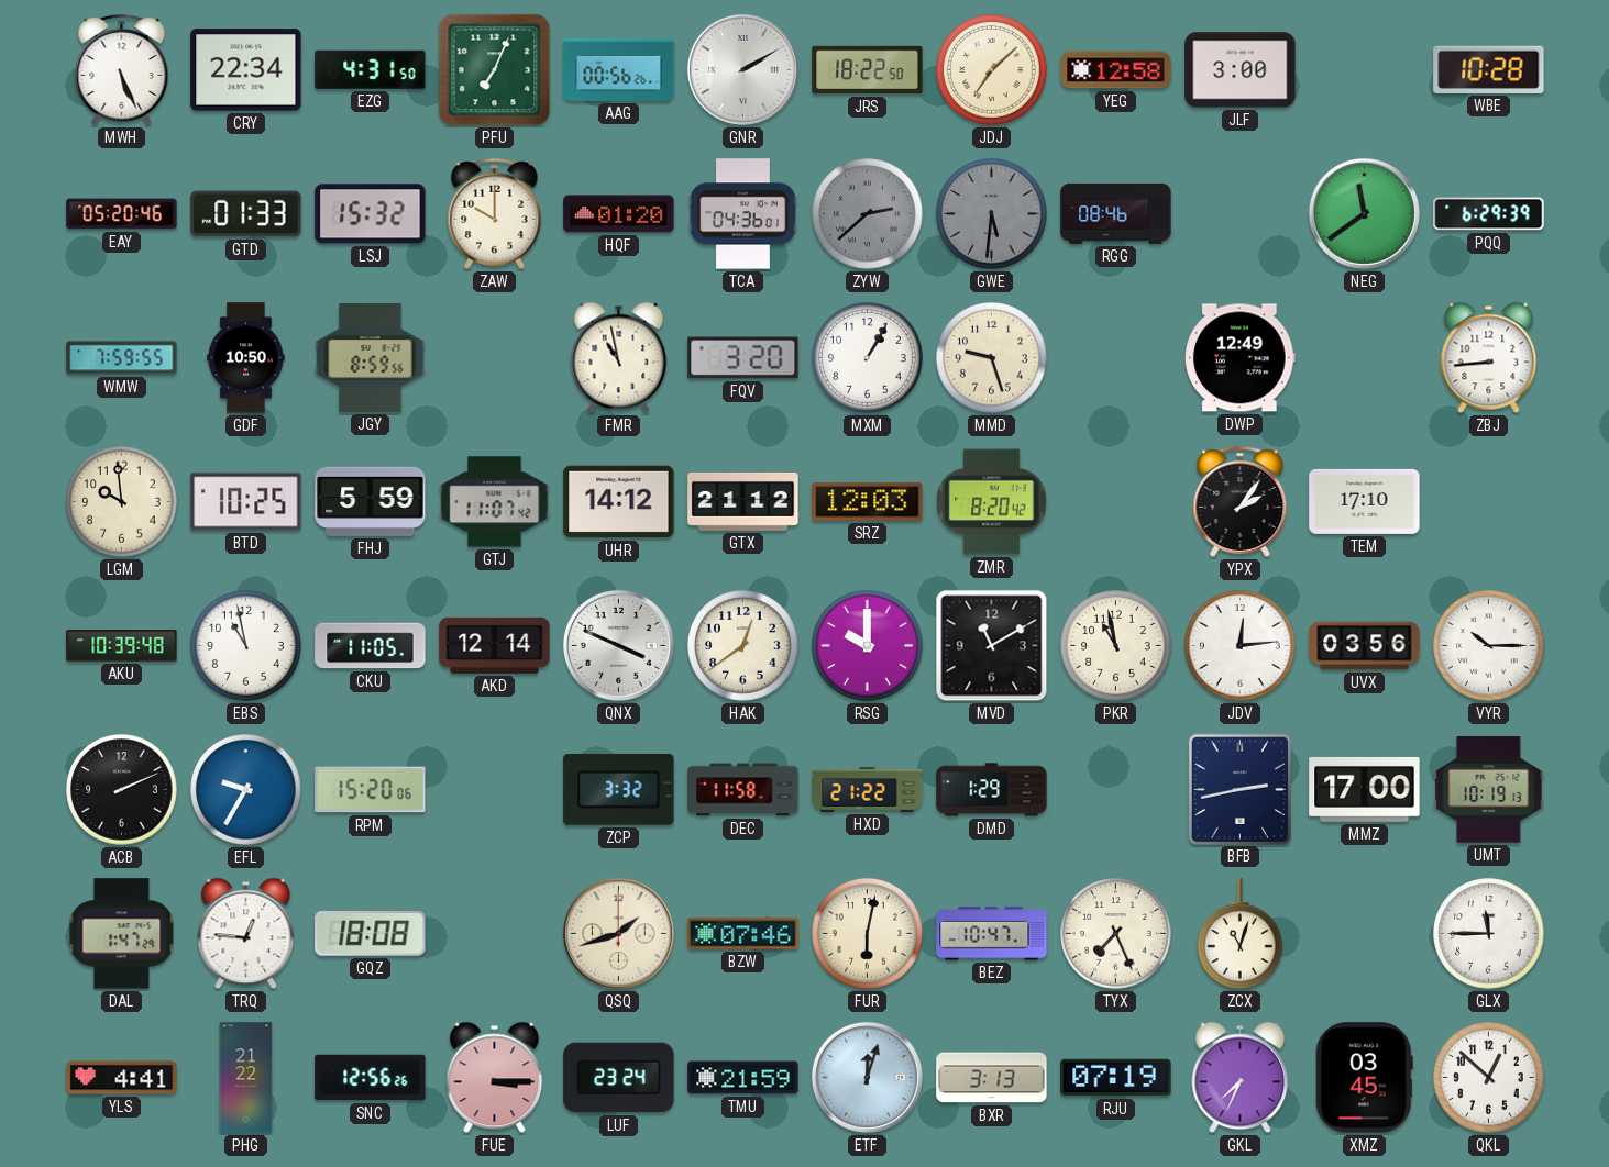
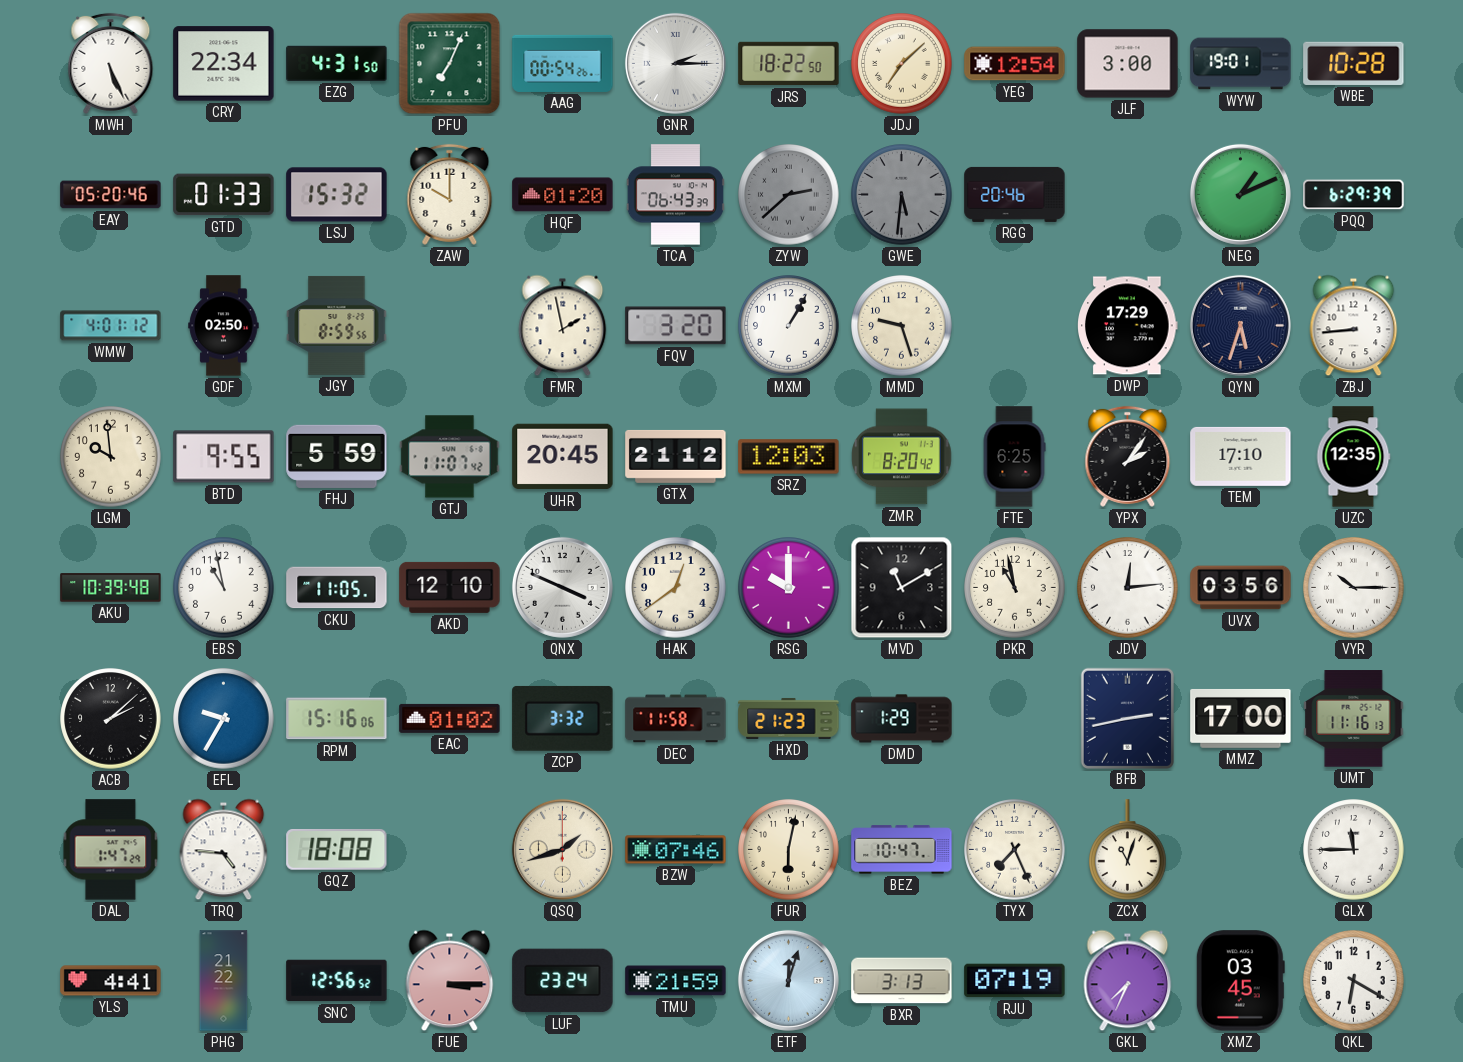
AAG: 00:56 -> 00:54
GNR: 2:10 -> 2:15
YEG: 12:58 -> 12:54
WYW: none -> 19:01
TCA: 04:36 -> 06:43
RGG: 08:46 -> 20:46
NEG: 11:39 -> 1:11
WMW: 7:59 -> 4:01
GDF: 10:50 -> 02:50
FMR: 10:58 -> 1:58
DWP: 12:49 -> 17:29
QYN: none -> 5:33
BTD: 10:25 -> 9:55
UHR: 14:12 -> 20:45
FTE: none -> 6:25
UZC: none -> 12:35
AKD: 12:14 -> 12:10
ACB: 2:11 -> 2:08
RPM: 15:20 -> 15:16
EAC: none -> 01:02
HXD: 21:22 -> 21:23
UMT: 10:19 -> 11:16
TRQ: 12:46 -> 4:46
SNC: 12:56:26 -> 12:56:52
QKL: 12:52 -> 6:20
